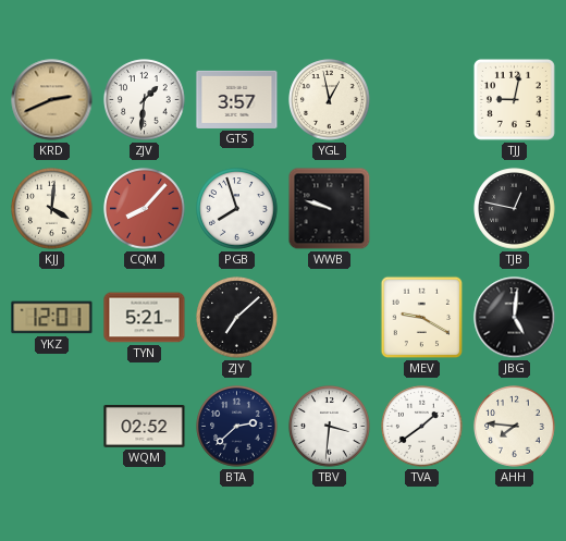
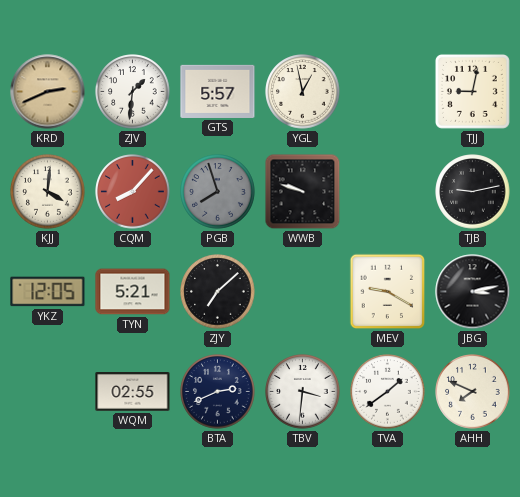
GTS: 3:57 -> 5:57
PGB dial: white -> grey
TJB: 12:47 -> 9:13
YKZ: 12:01 -> 12:05
JBG: 5:01 -> 3:13
WQM: 02:52 -> 02:55
BTA: 2:38 -> 2:41
AHH: 7:46 -> 7:49
